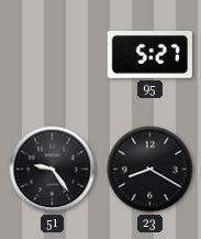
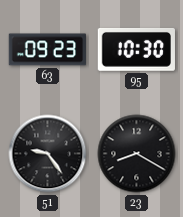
63: none -> 09:23
95: 5:27 -> 10:30
